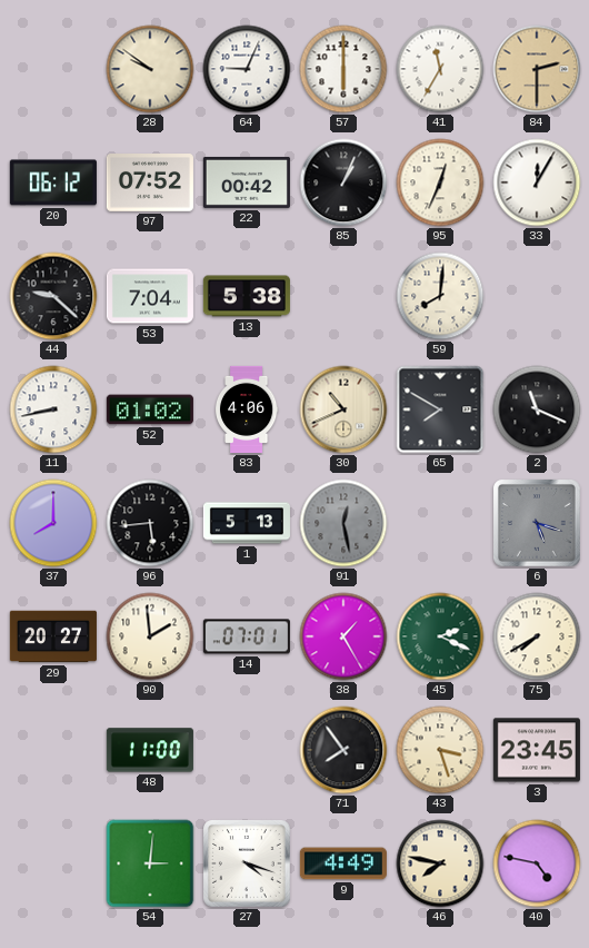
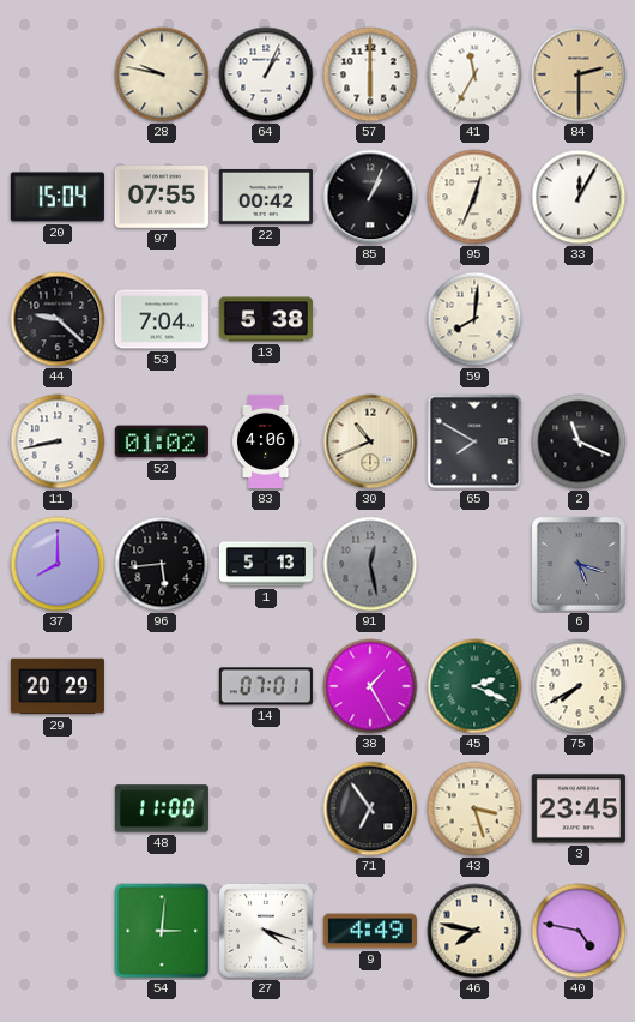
28: 9:51 -> 9:47
64: 9:04 -> 1:04
20: 06:12 -> 15:04
97: 07:52 -> 07:55
29: 20:27 -> 20:29
90: 1:59 -> none
71: 7:54 -> 6:54
